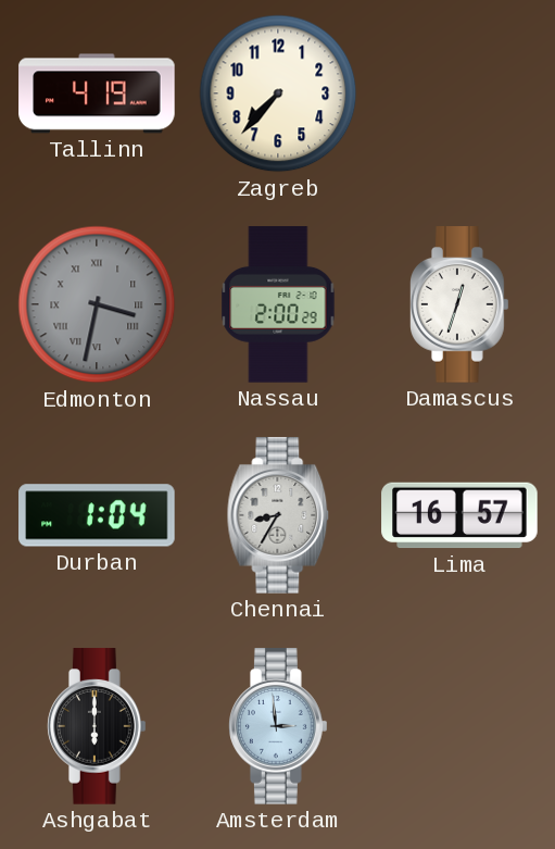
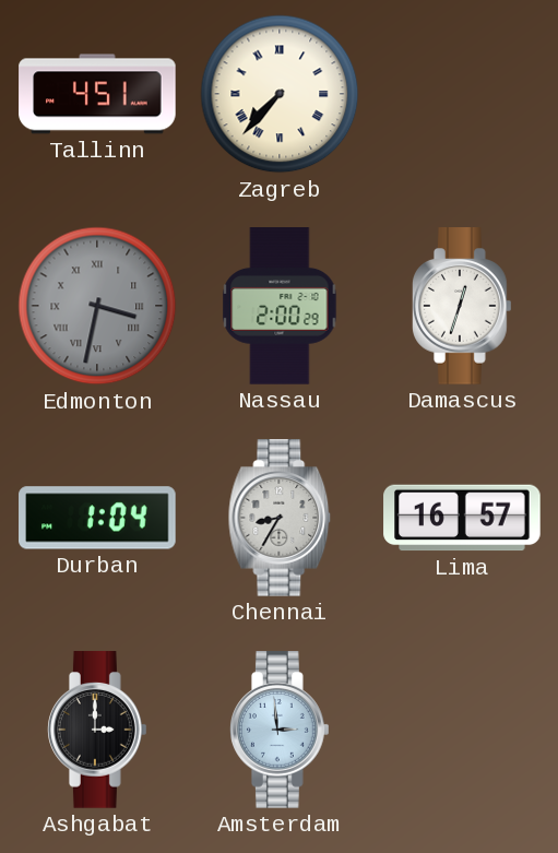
Tallinn: 4:19 -> 4:51
Zagreb numerals: Arabic -> Roman
Ashgabat: 6:00 -> 3:00
